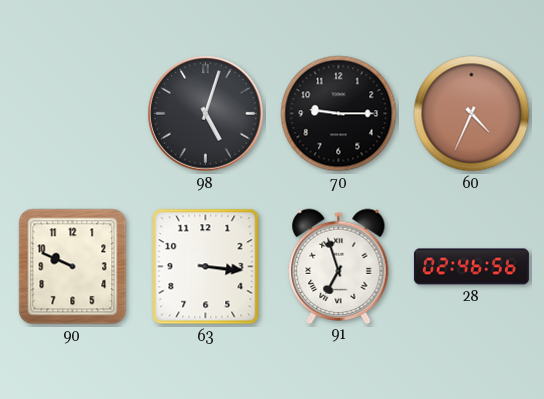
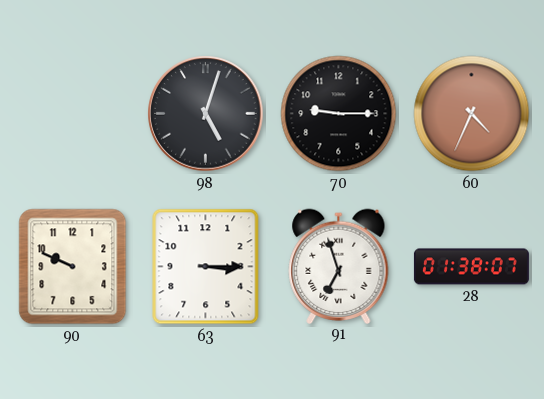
63: 3:16 -> 3:15
28: 02:46 -> 01:38
